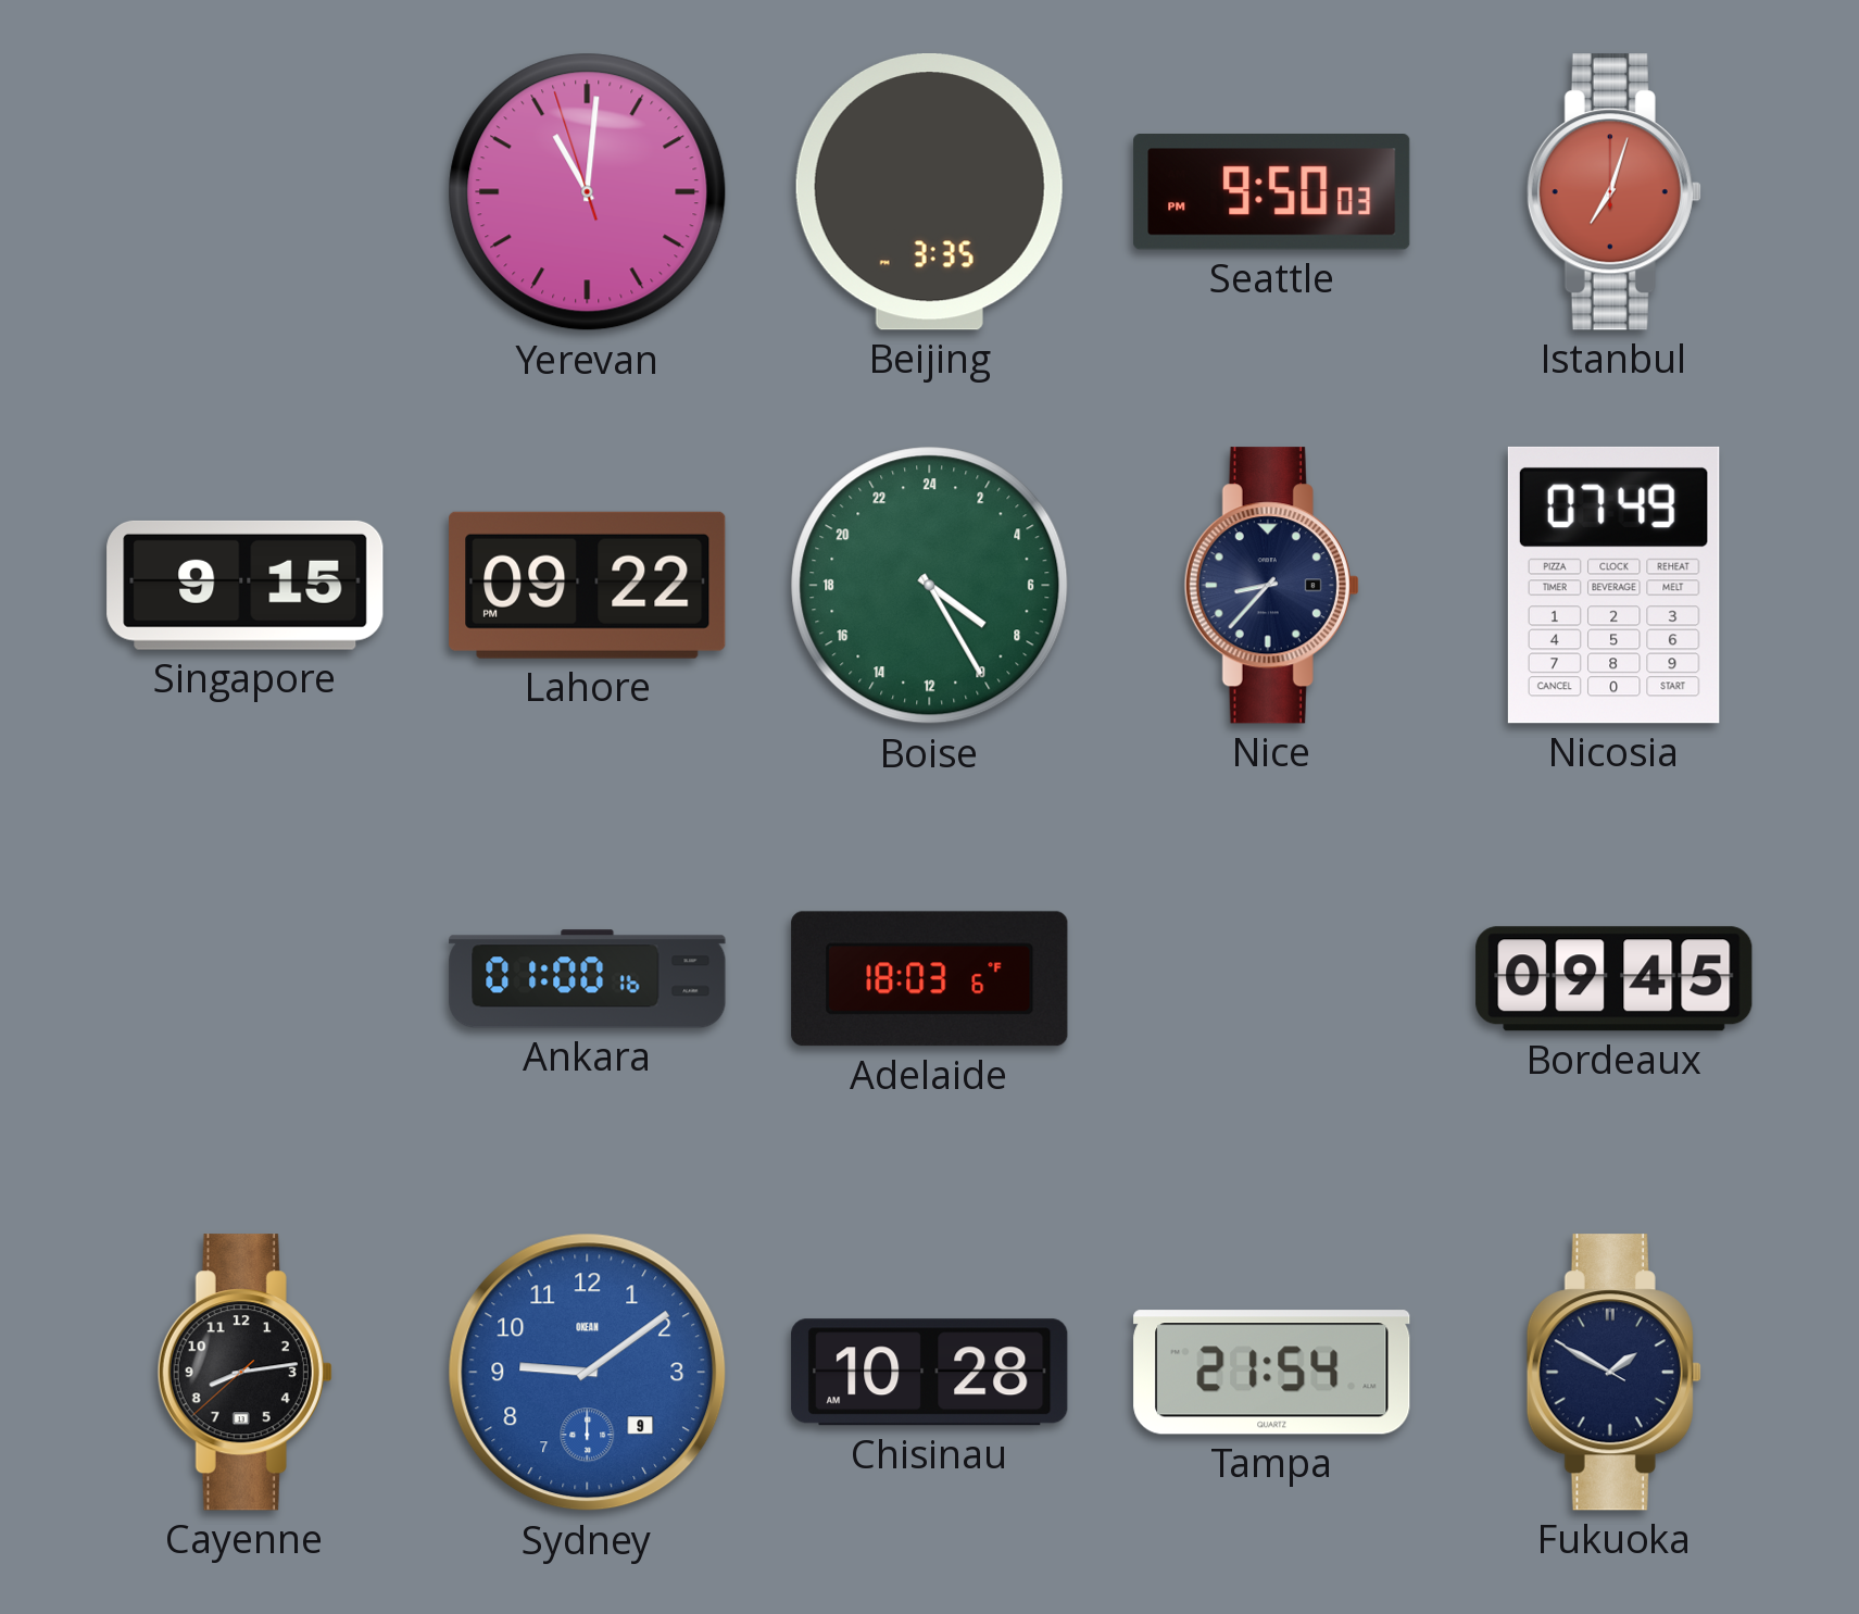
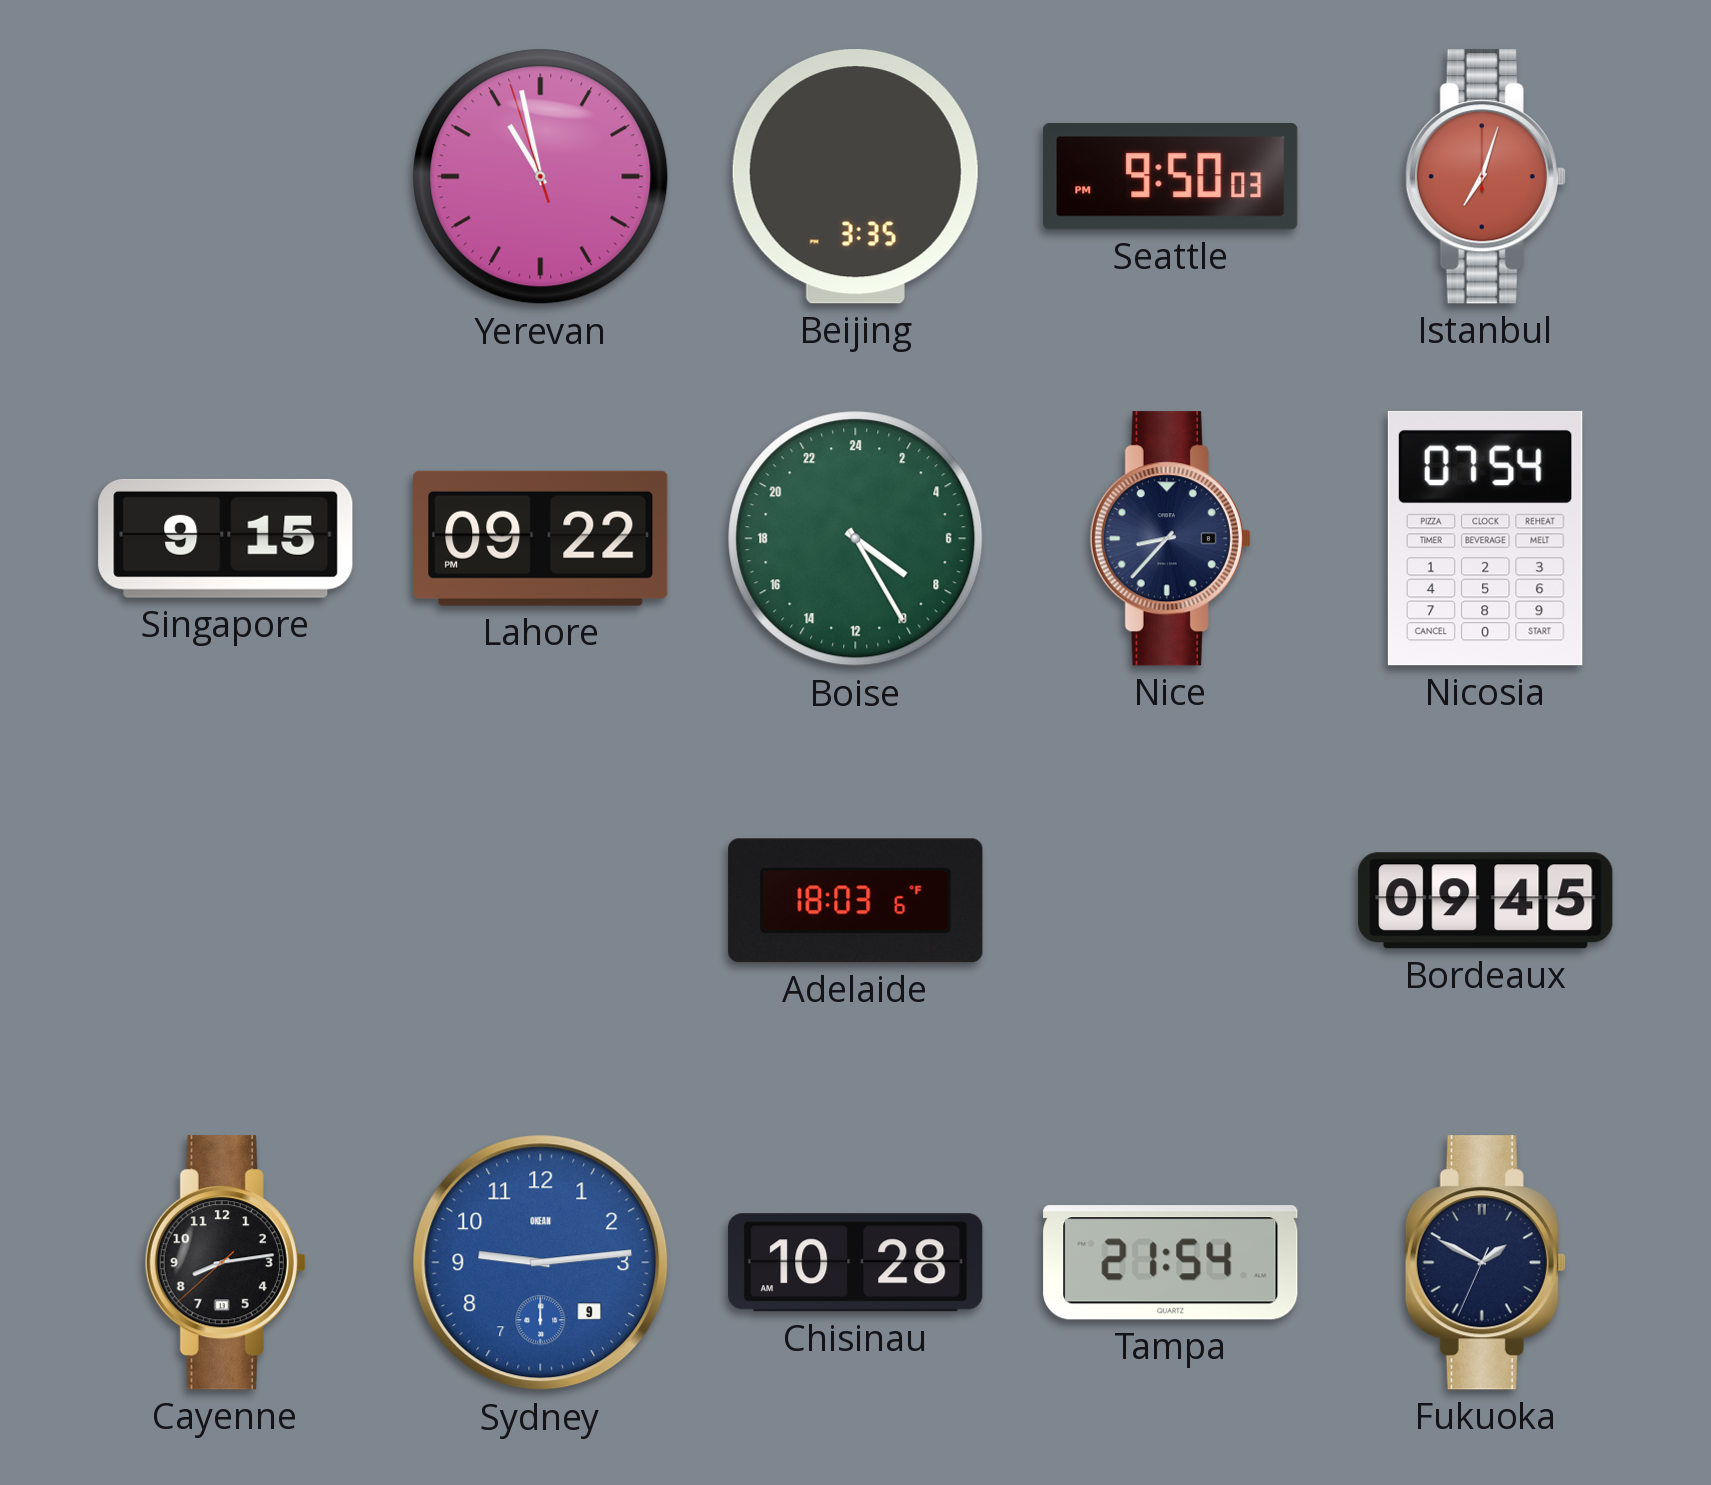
Yerevan: 11:00 -> 10:57
Nicosia: 07:49 -> 07:54
Ankara: 01:00 -> none
Sydney: 9:09 -> 9:14
Fukuoka: 1:49:50 -> 1:49:34
